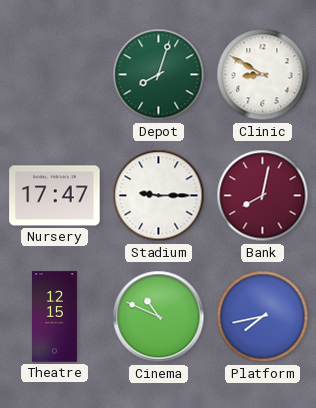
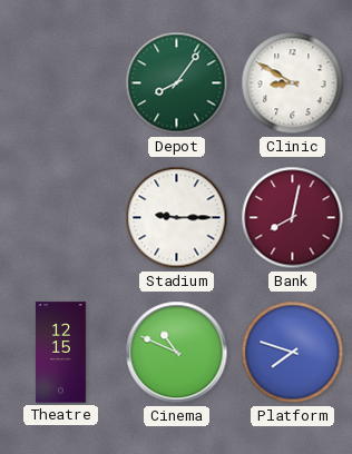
Depot: 8:03 -> 8:06
Nursery: 17:47 -> none
Platform: 7:43 -> 7:48
